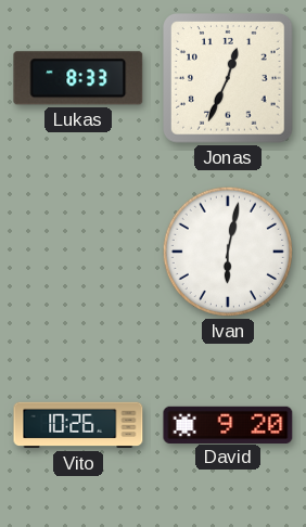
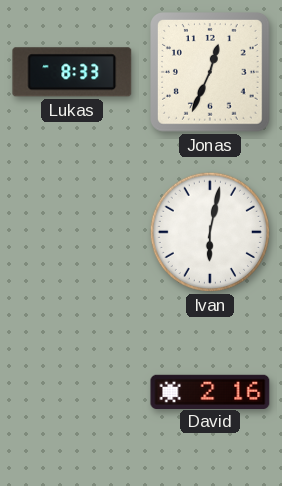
Vito: 10:26 -> none
David: 9:20 -> 2:16
